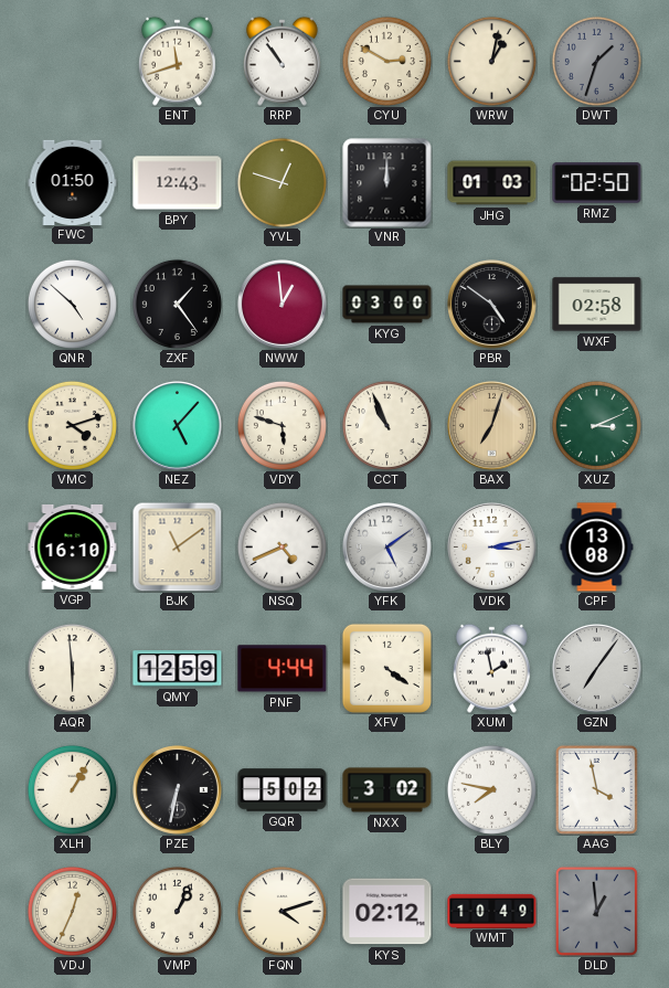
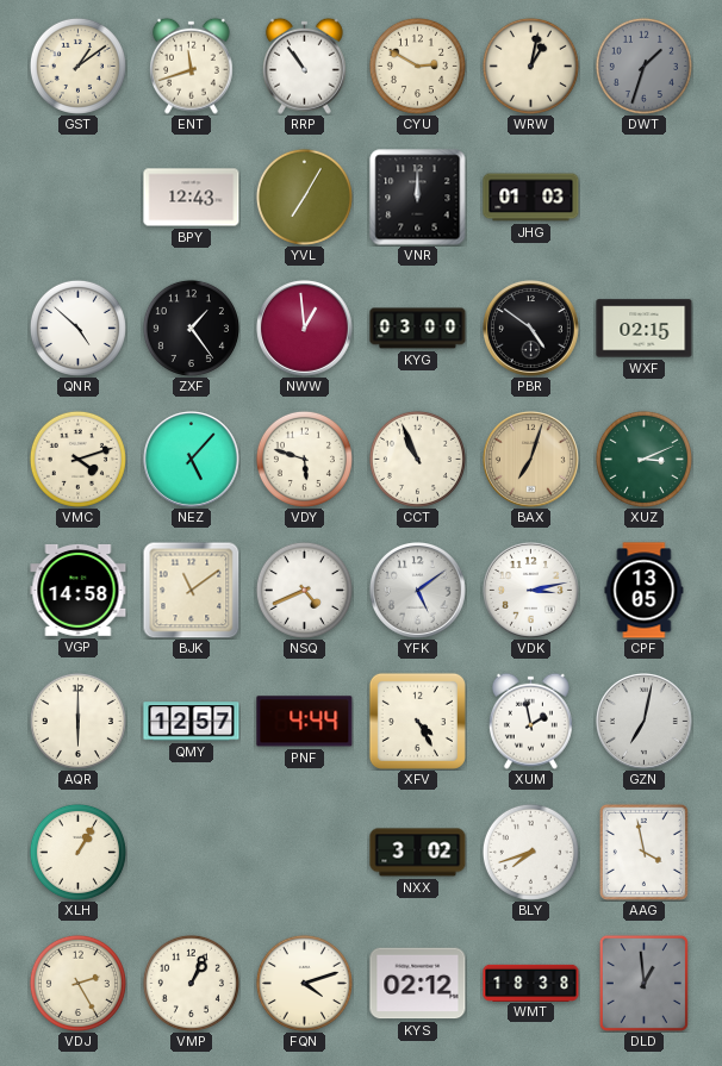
GST: none -> 1:09
FWC: 01:50 -> none
YVL: 12:48 -> 7:05
RMZ: 02:50 -> none
WXF: 02:58 -> 02:15
VGP: 16:10 -> 14:58
CPF: 13:08 -> 13:05
AQR: 5:59 -> 6:00
QMY: 12:59 -> 12:57
XFV: 4:21 -> 4:25
GZN: 7:06 -> 7:02
PZE: 6:32 -> none
GQR: 5:02 -> none
BLY: 7:47 -> 7:42
VDJ: 12:34 -> 2:25
WMT: 10:49 -> 18:38
